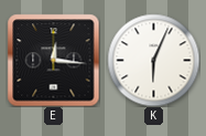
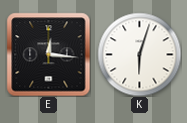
K: 6:04 -> 6:03
